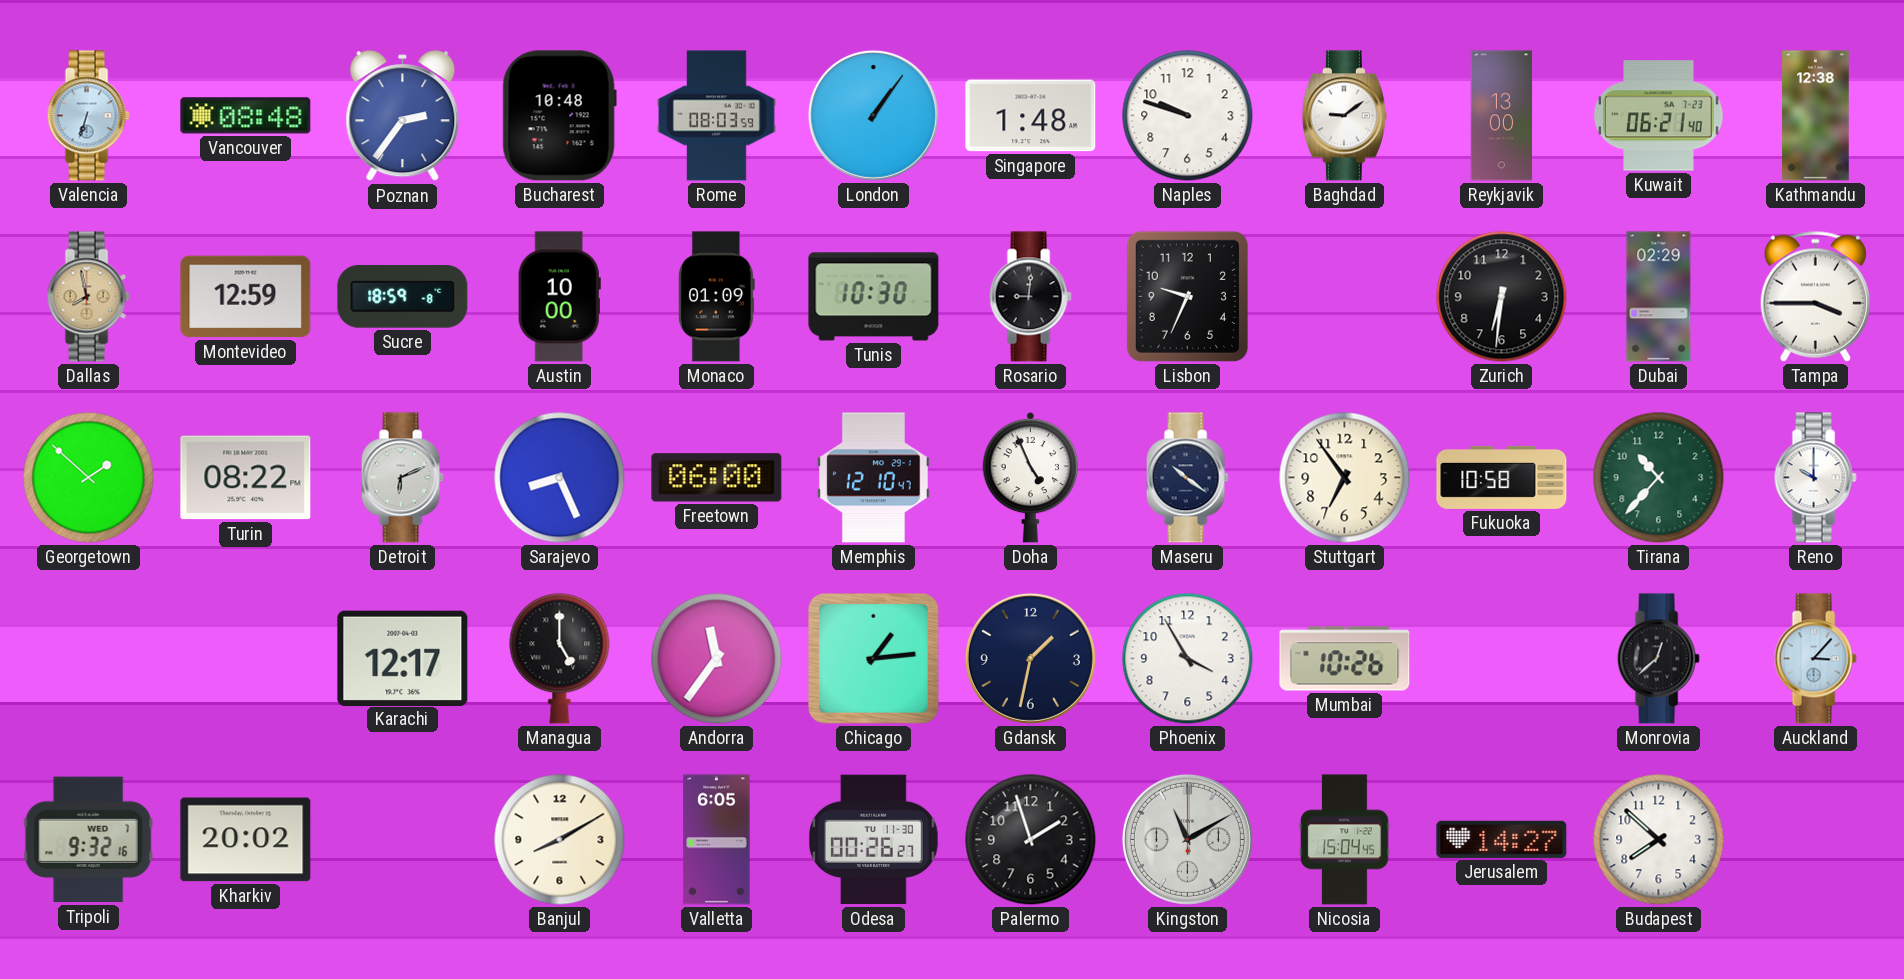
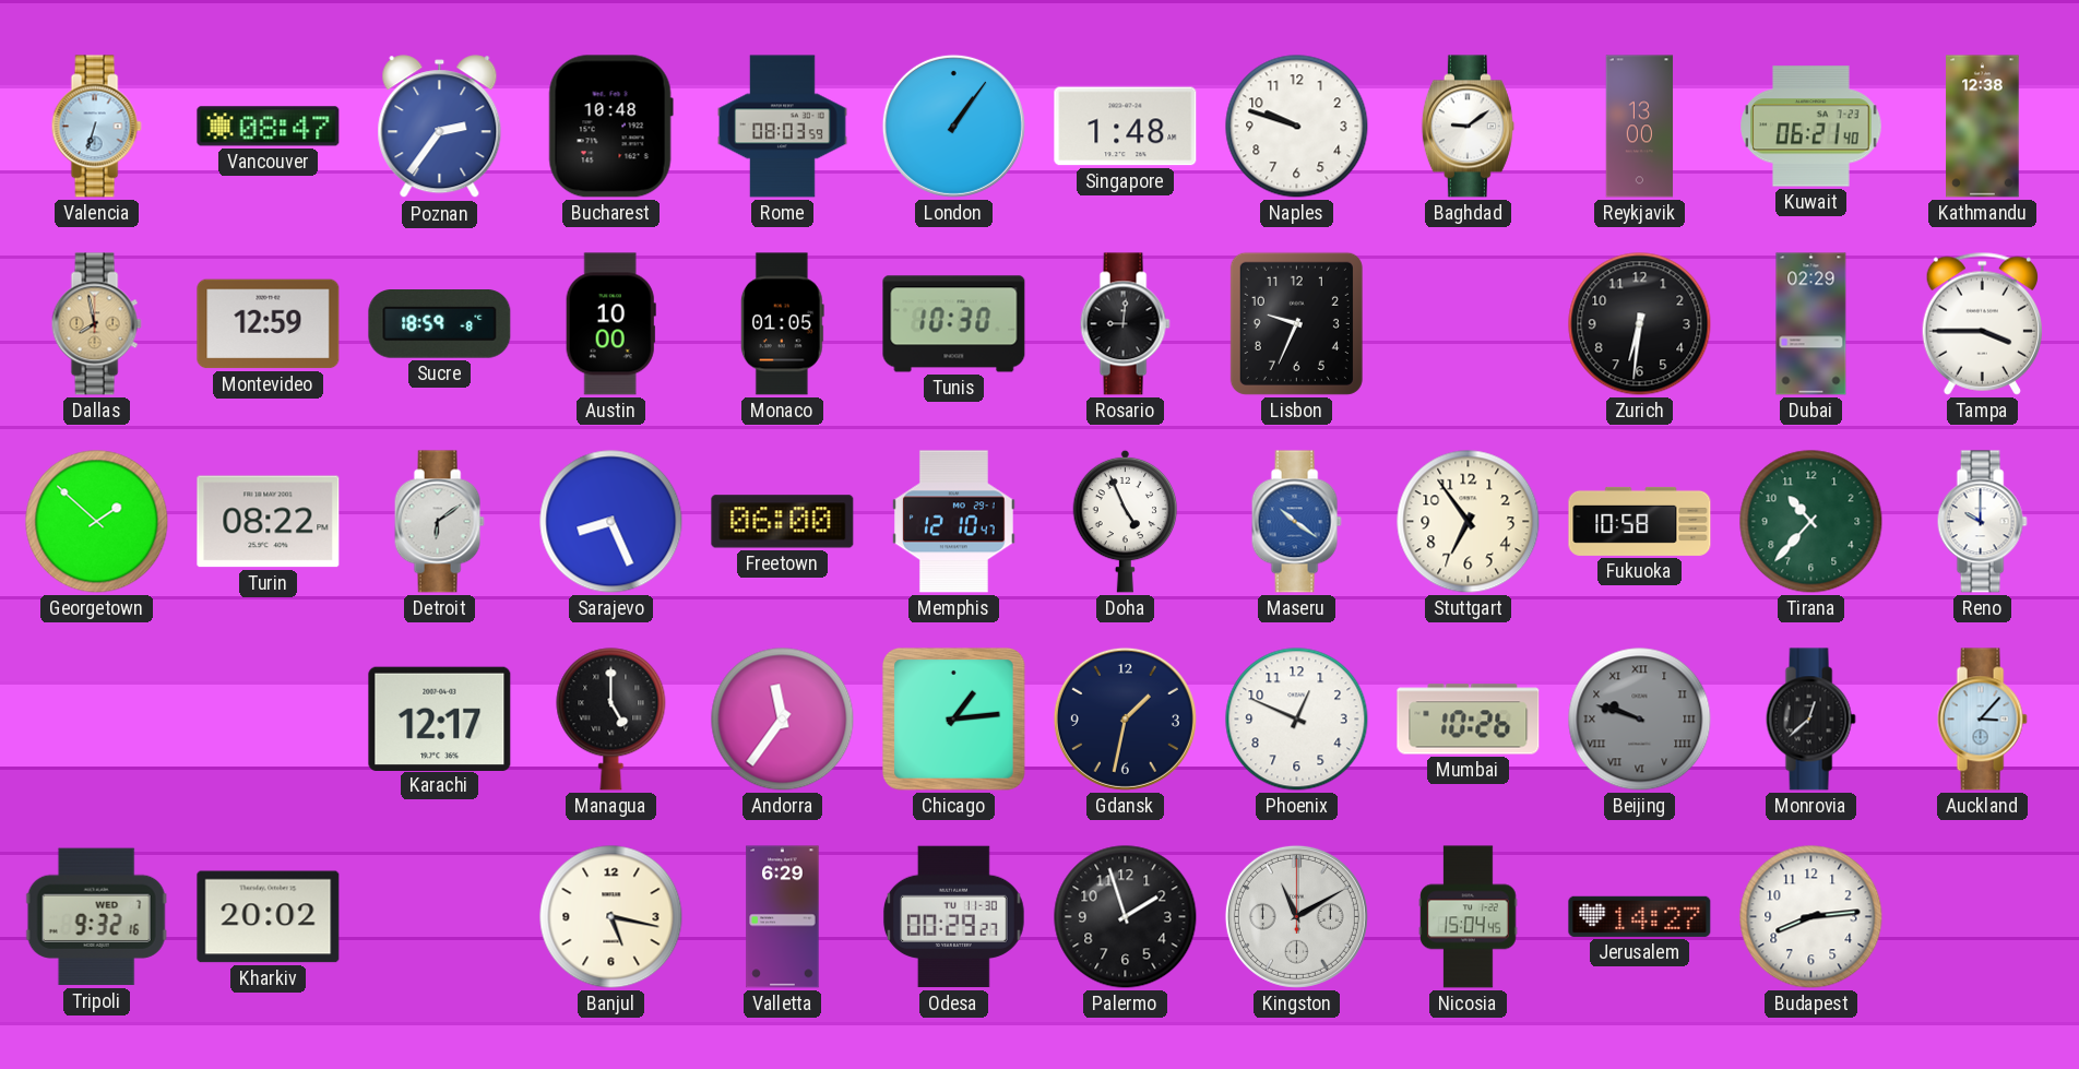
Vancouver: 08:48 -> 08:47
Monaco: 01:09 -> 01:05
Detroit: 6:11 -> 6:09
Maseru dial: navy -> blue
Phoenix: 3:55 -> 12:49
Beijing: none -> 9:48
Banjul: 8:10 -> 5:17
Valletta: 6:05 -> 6:29
Odesa: 00:26 -> 00:29
Budapest: 7:52 -> 8:14
